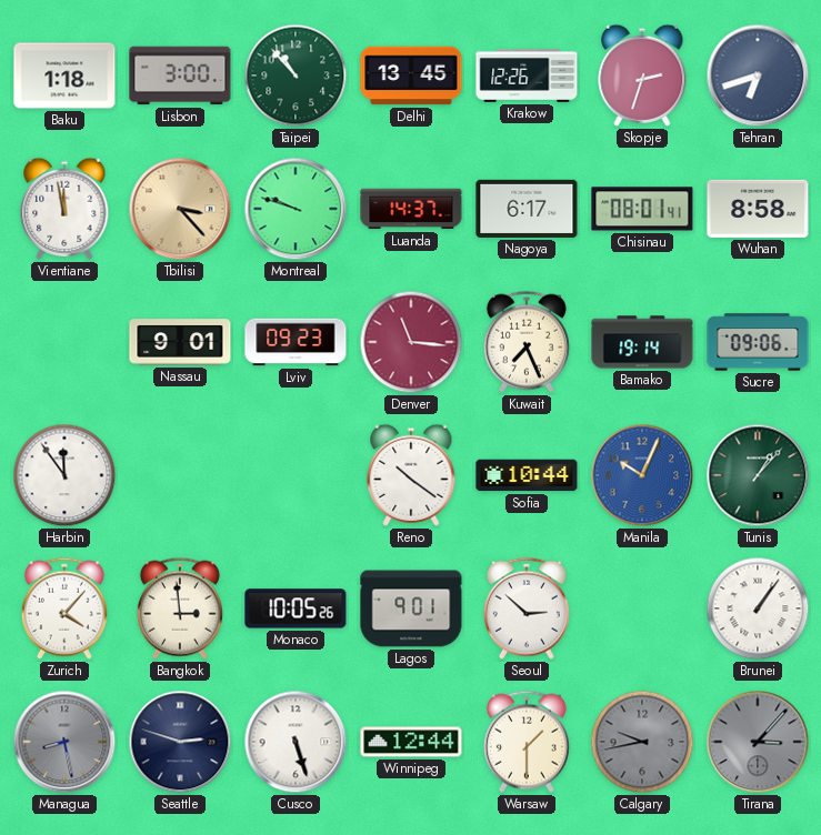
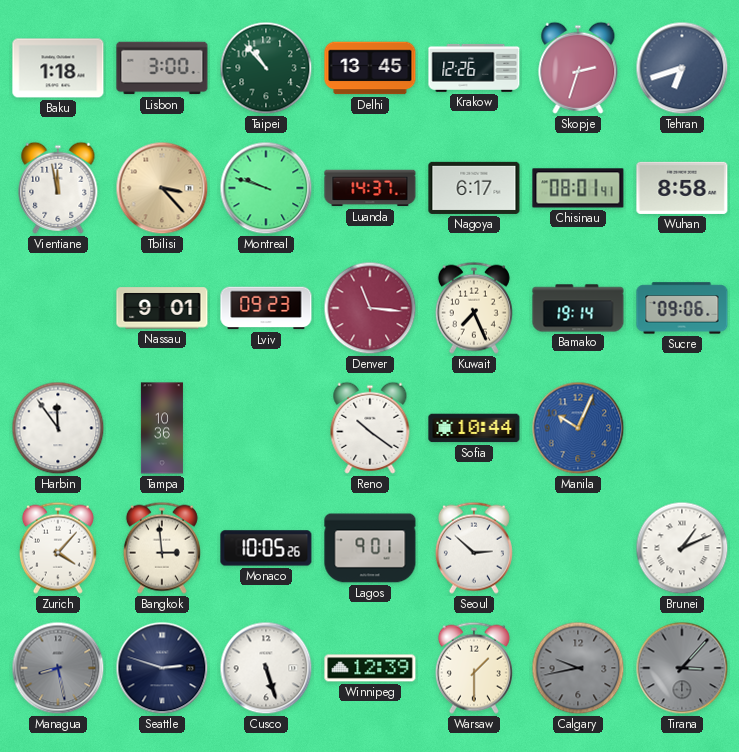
Tampa: none -> 10:36
Tunis: 1:07 -> none
Brunei: 1:06 -> 1:11
Winnipeg: 12:44 -> 12:39
